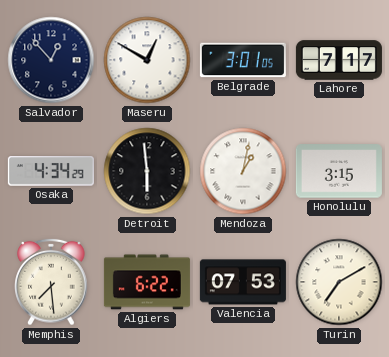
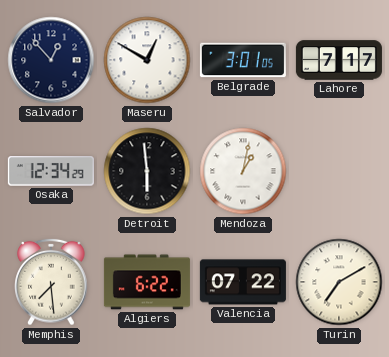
Osaka: 4:34 -> 12:34
Honolulu: 3:15 -> none
Valencia: 07:53 -> 07:22
